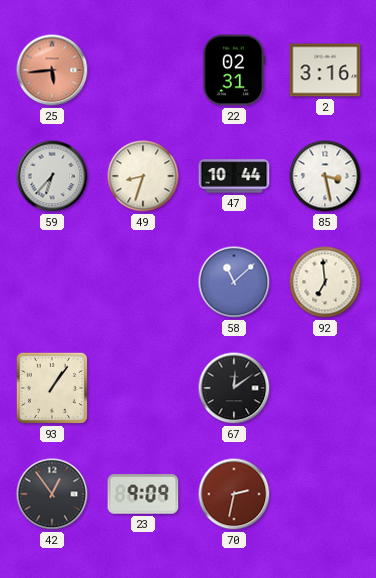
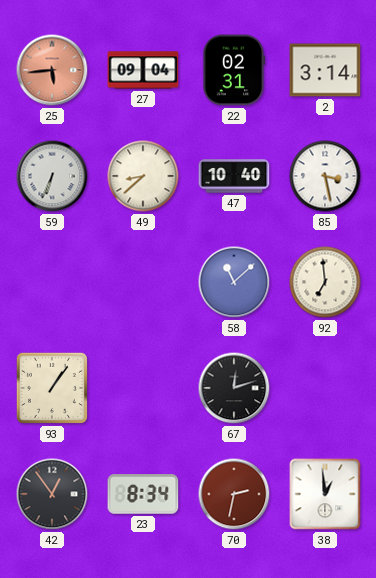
27: none -> 09:04
2: 3:16 -> 3:14
59: 6:37 -> 6:34
49: 8:33 -> 8:38
47: 10:44 -> 10:40
67: 12:09 -> 12:12
23: 9:09 -> 8:34
38: none -> 12:59
